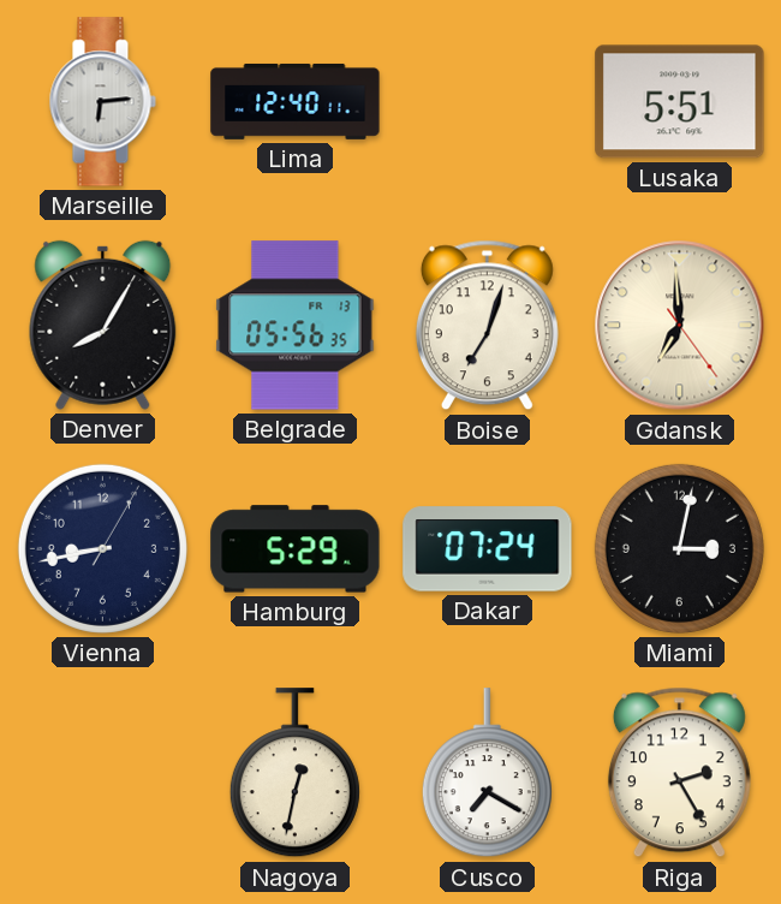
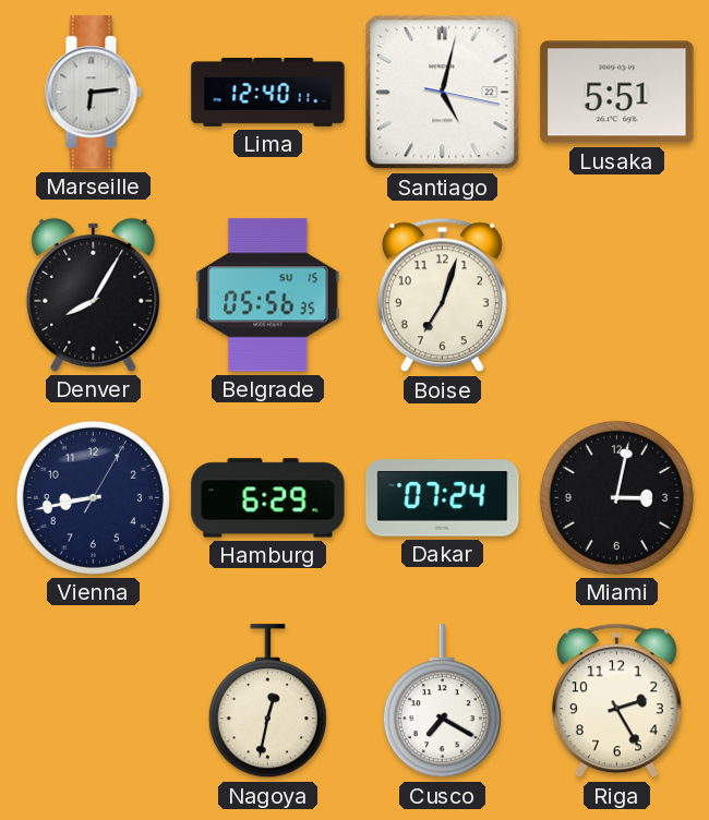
Santiago: none -> 5:02
Belgrade date: FR 13 -> SU 15
Gdansk: 6:59 -> none
Hamburg: 5:29 -> 6:29
